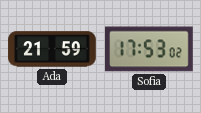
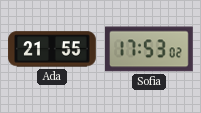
Ada: 21:59 -> 21:55
